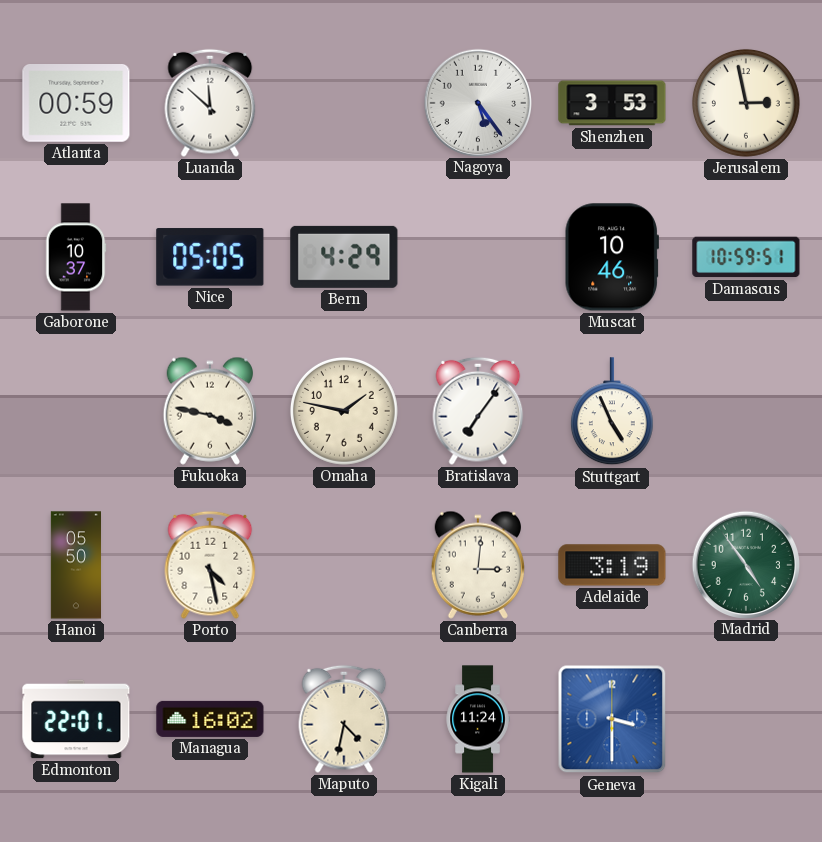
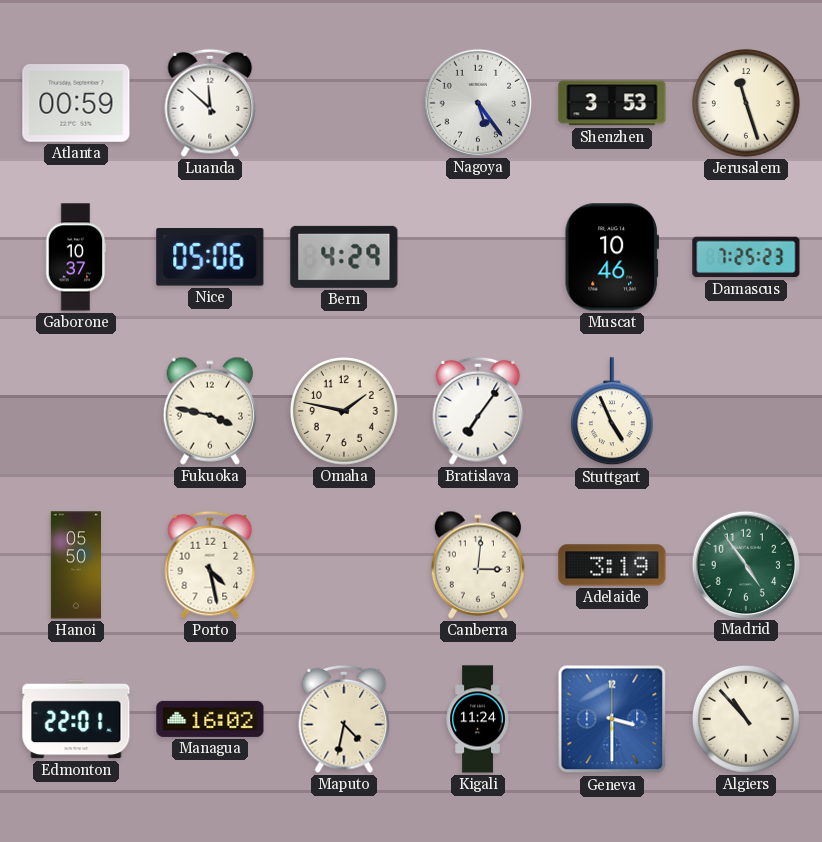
Jerusalem: 2:58 -> 11:27
Nice: 05:05 -> 05:06
Damascus: 10:59 -> 7:25
Algiers: none -> 10:53
